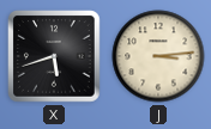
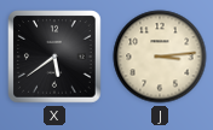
X: 5:42 -> 5:39
